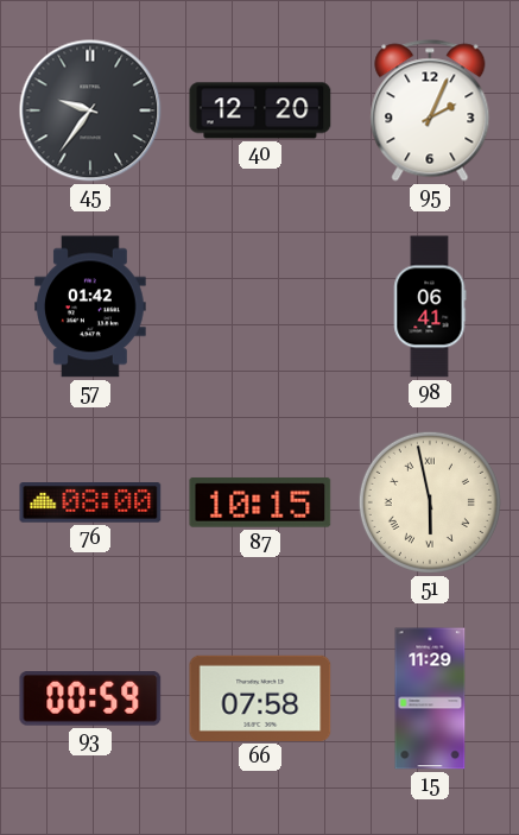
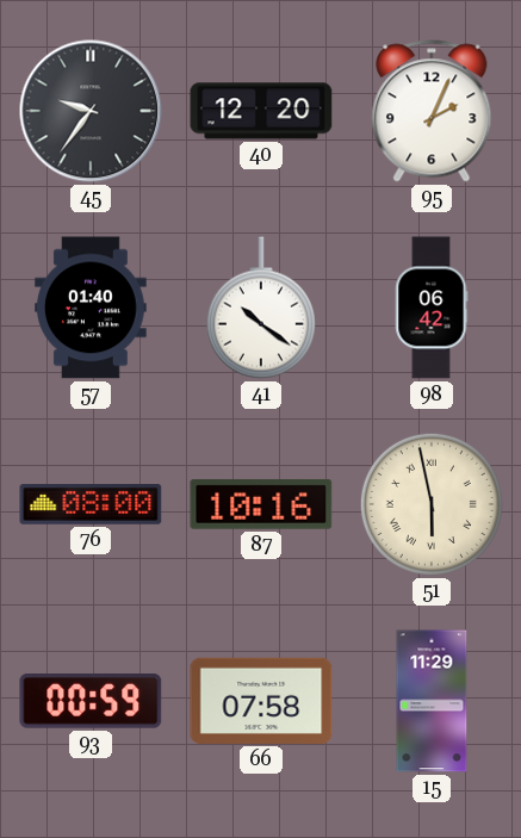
57: 01:42 -> 01:40
41: none -> 10:21
98: 06:41 -> 06:42
87: 10:15 -> 10:16
